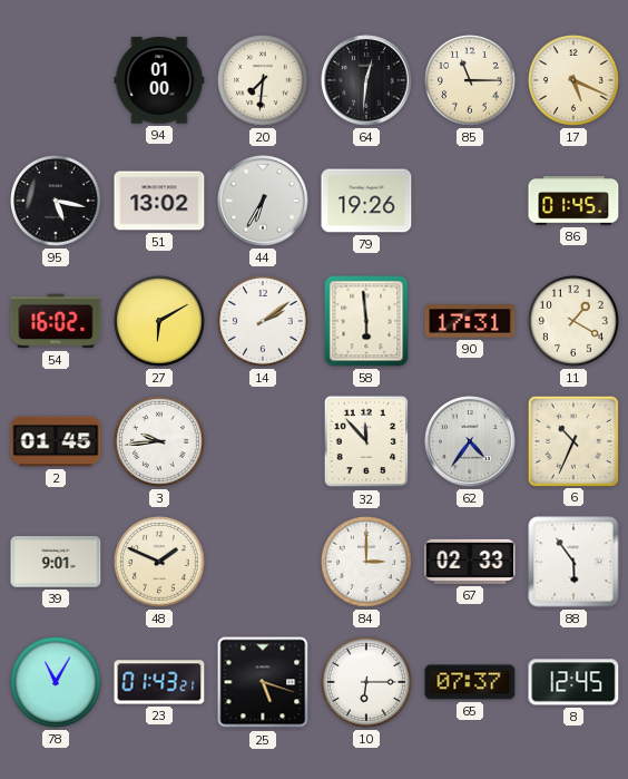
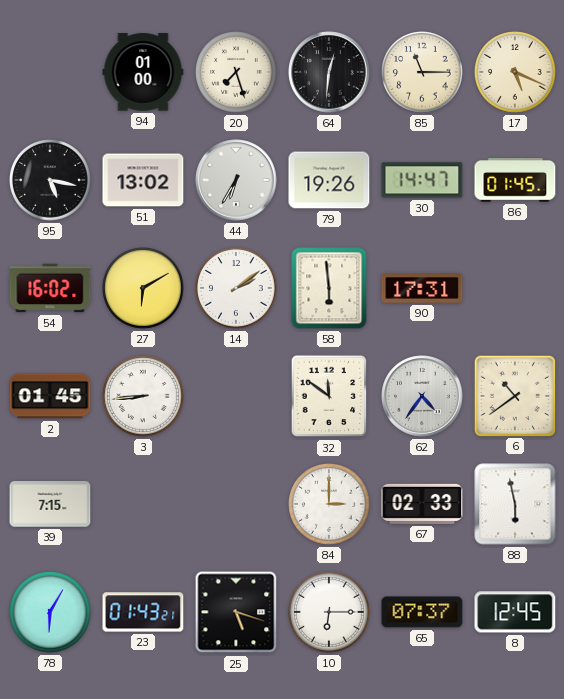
20: 7:31 -> 7:27
30: none -> 14:47
11: 1:20 -> none
3: 9:44 -> 8:44
32: 11:53 -> 11:51
6: 10:34 -> 10:39
39: 9:01 -> 7:15
48: 1:49 -> none
88: 5:54 -> 5:58
78: 11:05 -> 6:05
